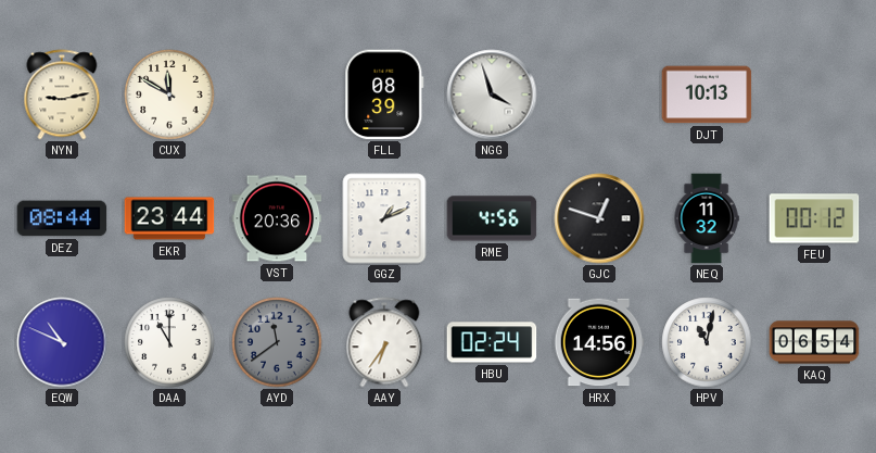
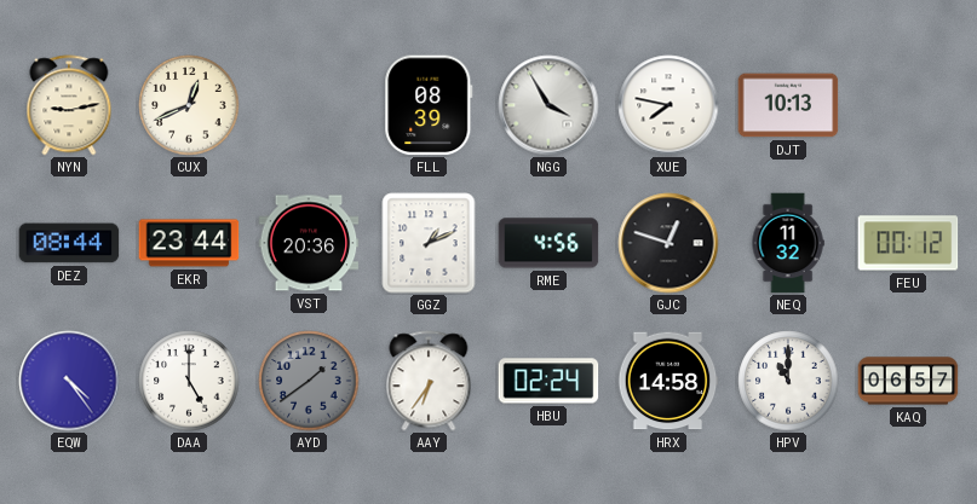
CUX: 11:50 -> 12:41
NGG: 3:57 -> 3:55
XUE: none -> 7:47
EQW: 10:49 -> 4:24
DAA: 11:00 -> 5:00
AYD: 11:39 -> 1:39
HRX: 14:56 -> 14:58
HPV: 11:02 -> 11:00
KAQ: 06:54 -> 06:57
